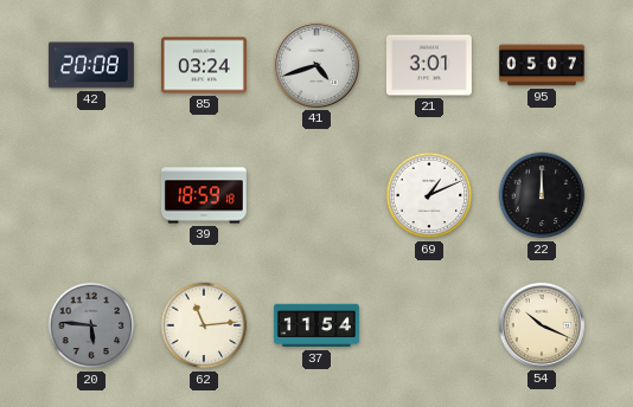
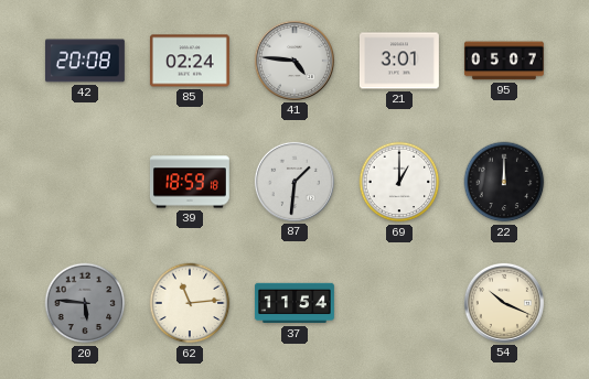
85: 03:24 -> 02:24
41: 4:42 -> 4:46
87: none -> 1:31
69: 1:11 -> 1:00
